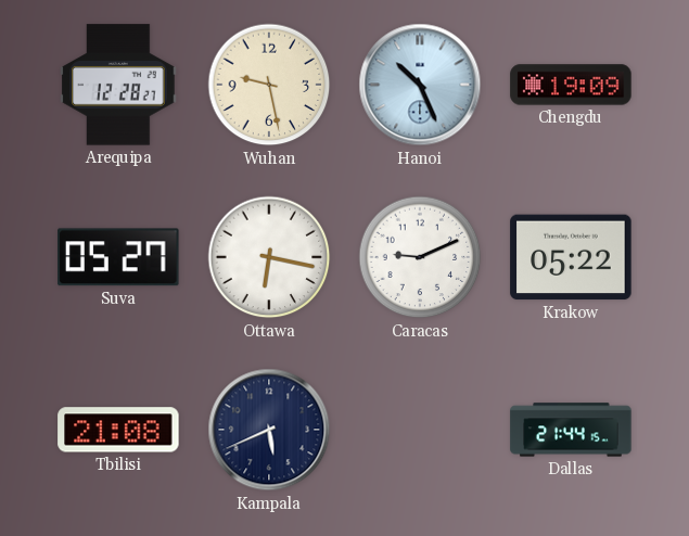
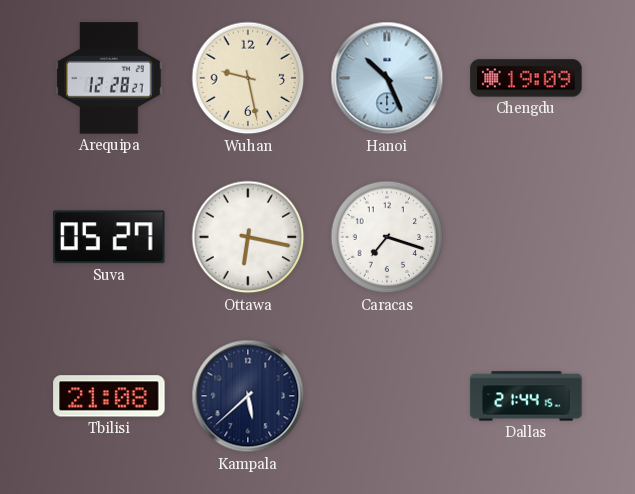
Caracas: 9:11 -> 7:18
Krakow: 05:22 -> none
Kampala: 5:41 -> 5:38
